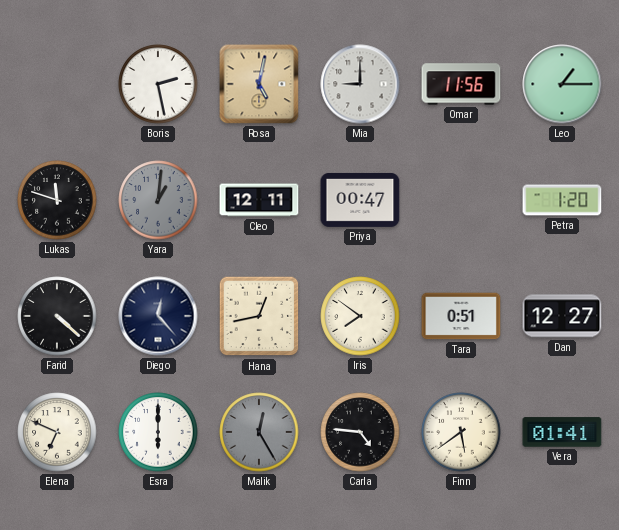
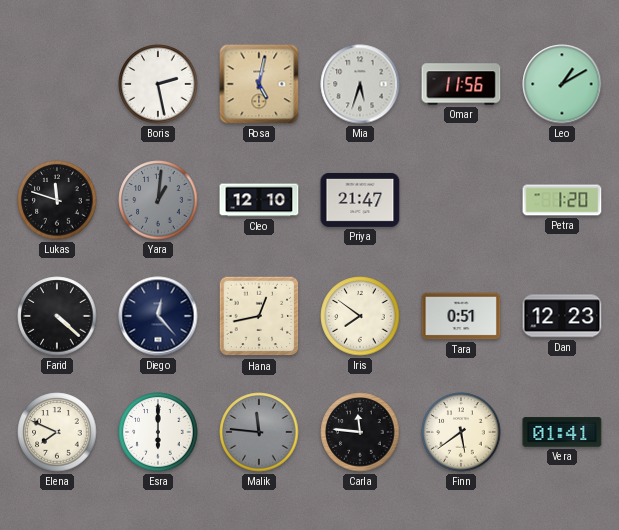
Mia: 9:00 -> 5:33
Leo: 1:15 -> 1:10
Cleo: 12:11 -> 12:10
Priya: 00:47 -> 21:47
Dan: 12:27 -> 12:23
Elena: 6:49 -> 7:49
Malik: 12:25 -> 11:46
Carla: 4:46 -> 11:46
